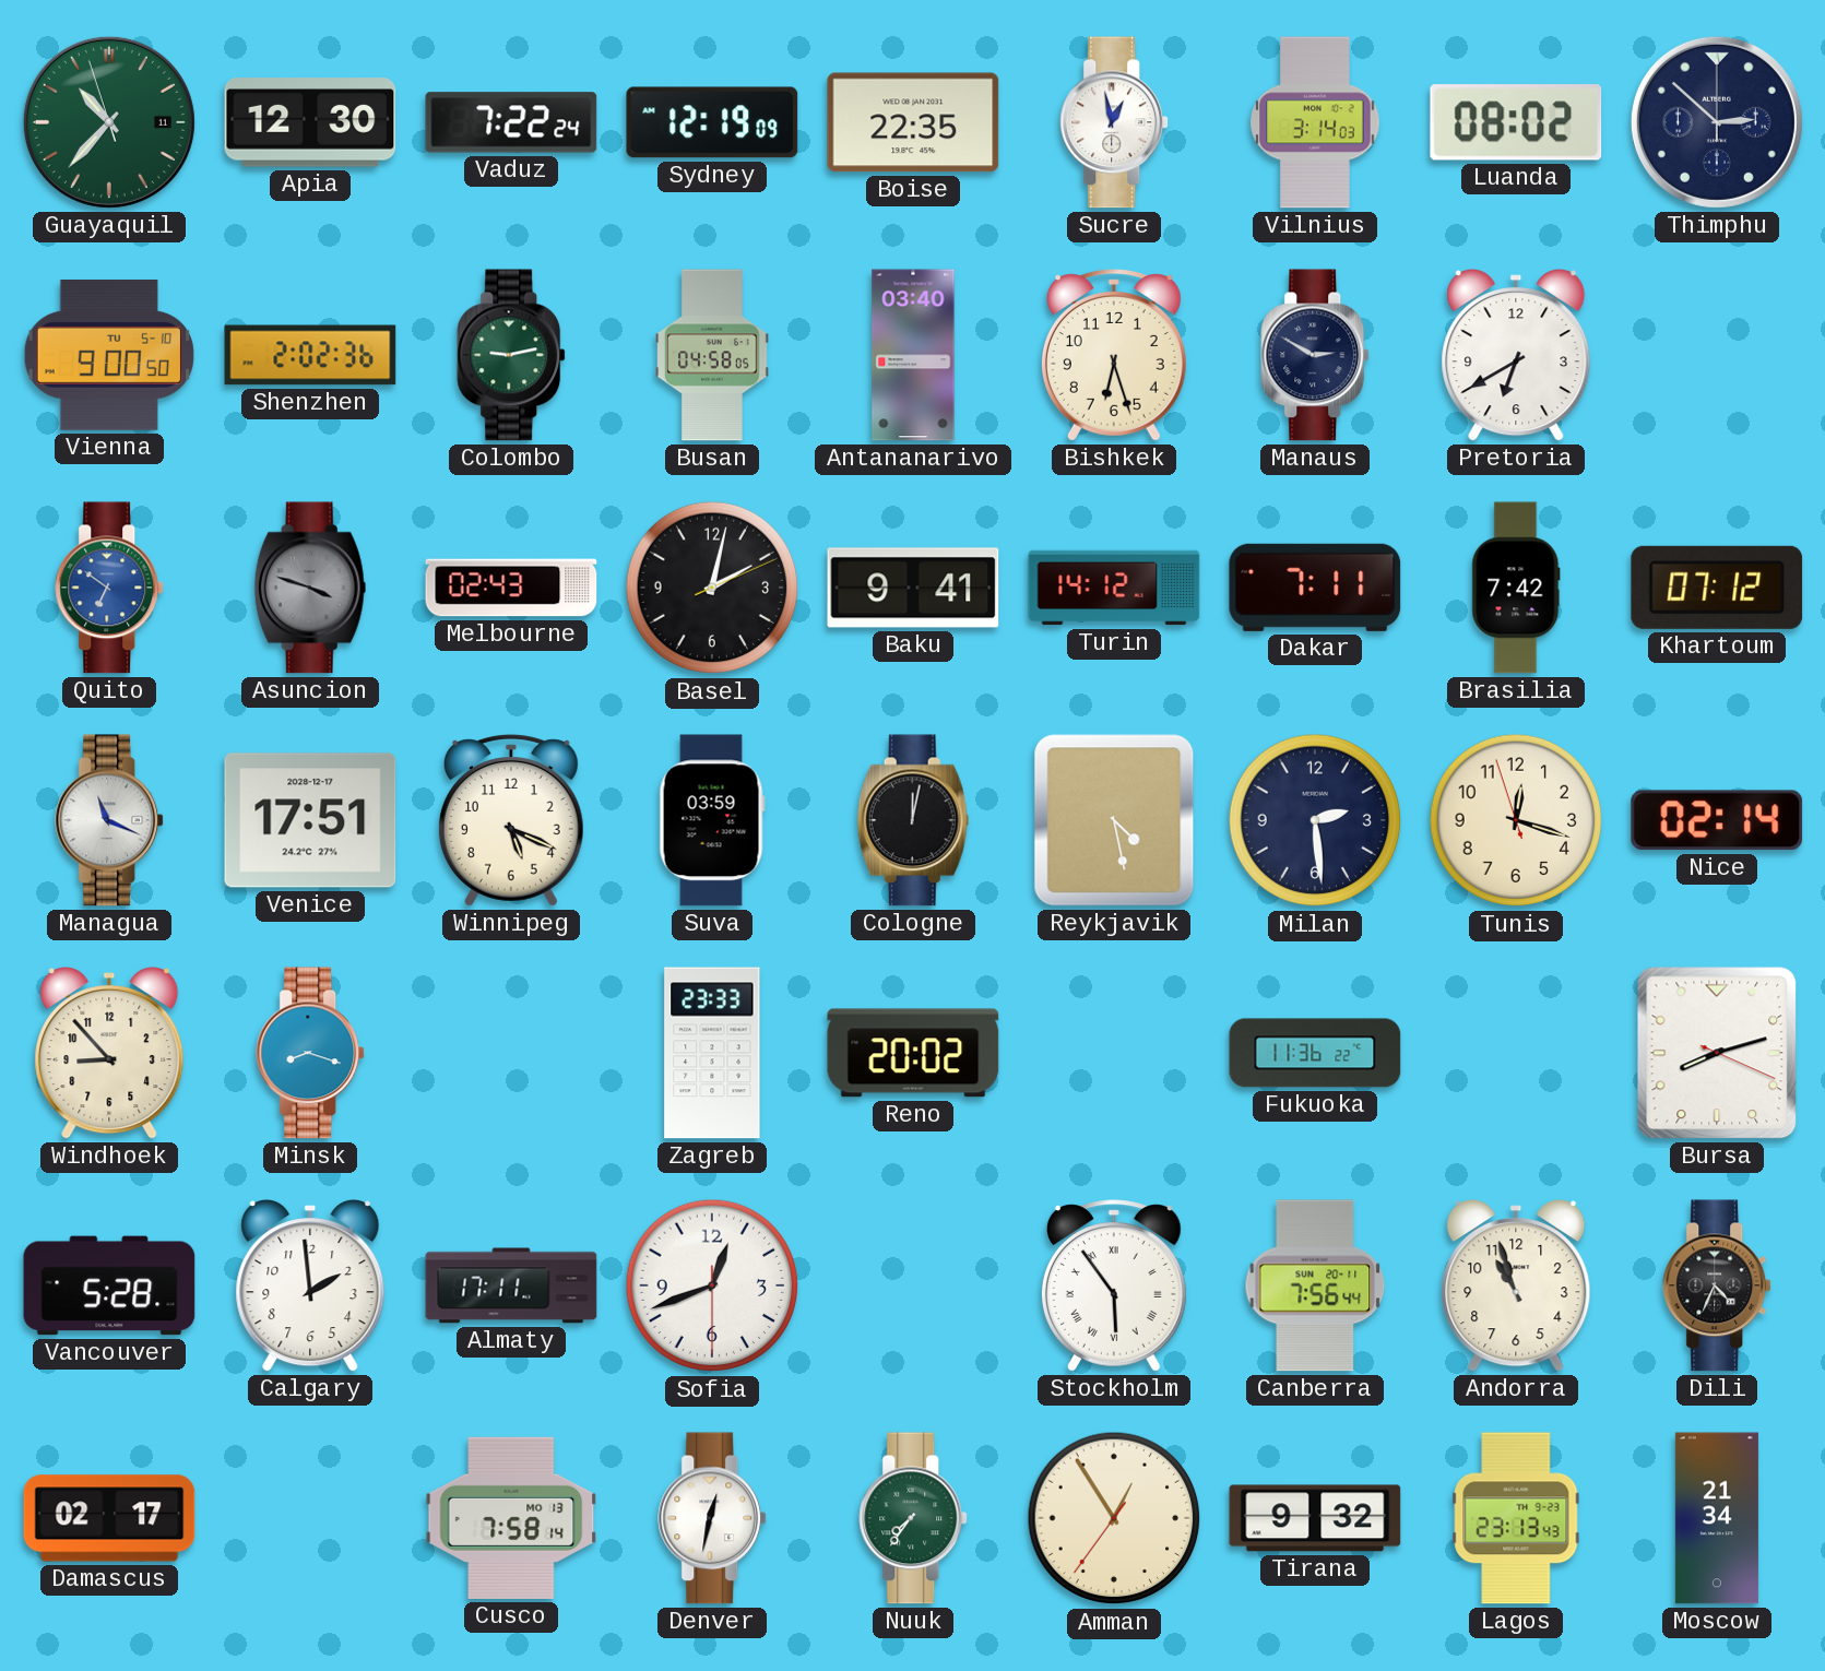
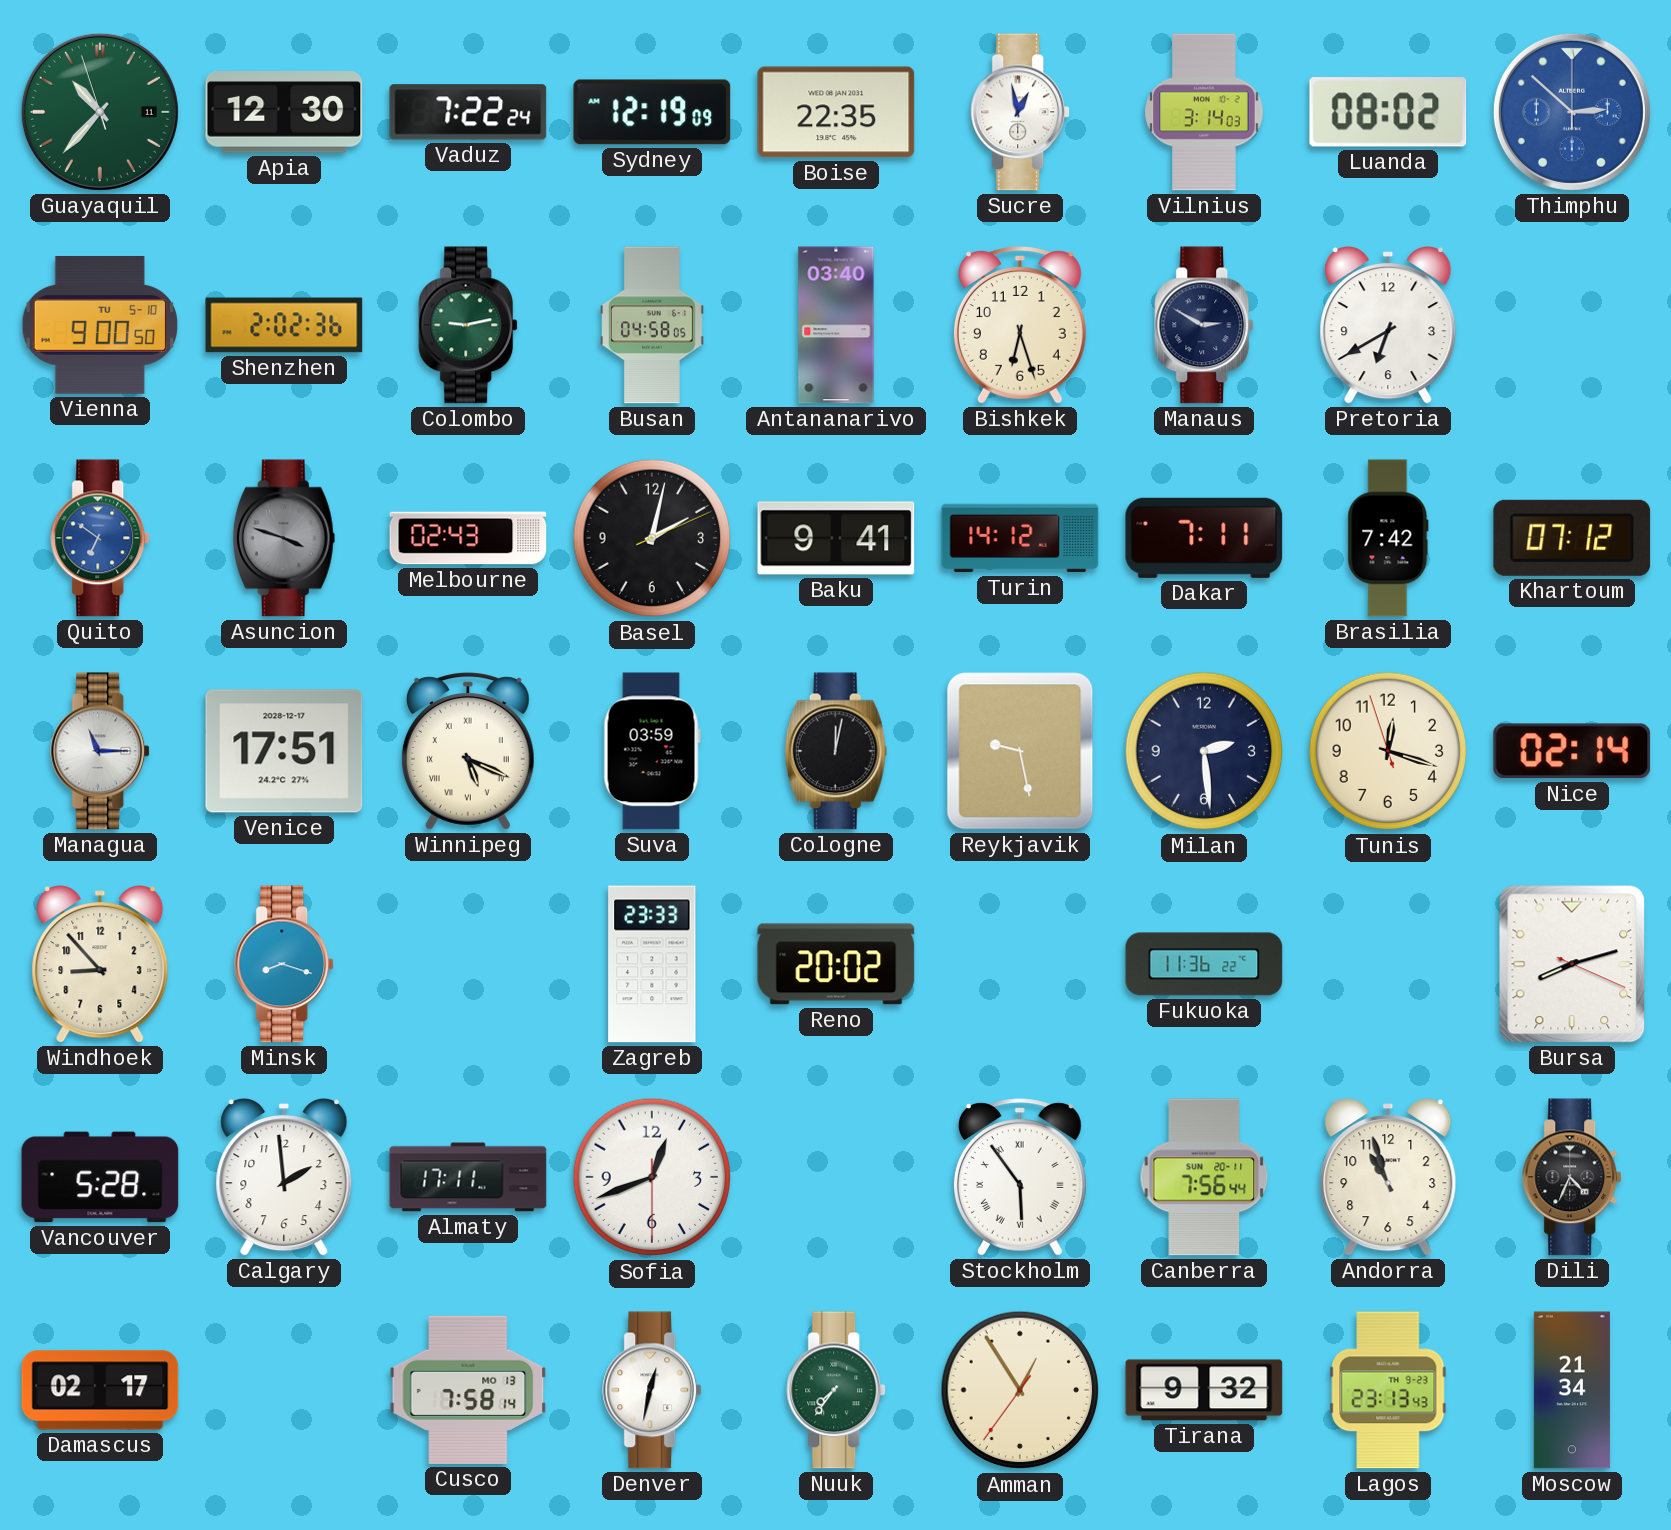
Thimphu dial: navy -> blue
Managua: 11:19 -> 11:15
Winnipeg numerals: Arabic -> Roman
Reykjavik: 4:28 -> 9:28
